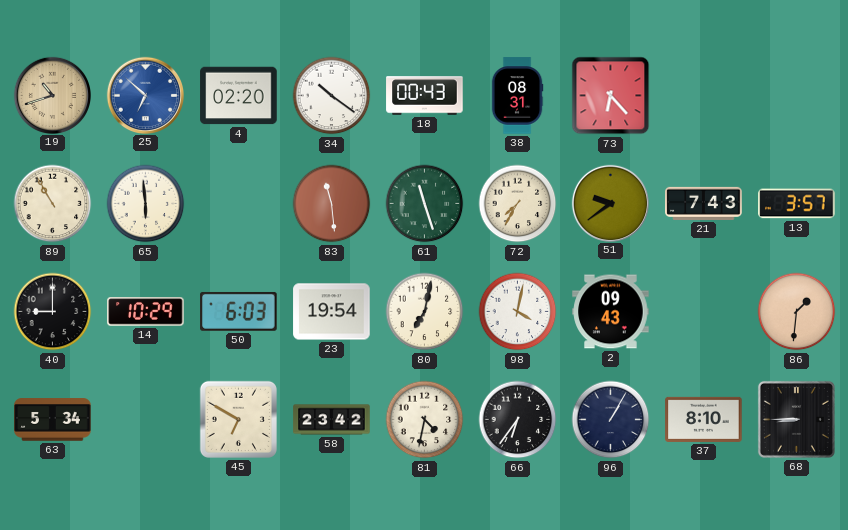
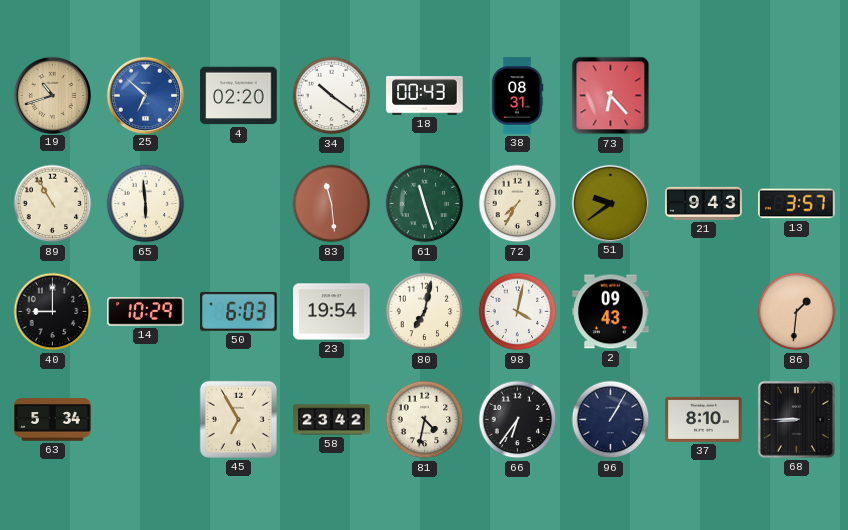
21: 7:43 -> 9:43
45: 6:50 -> 6:55
